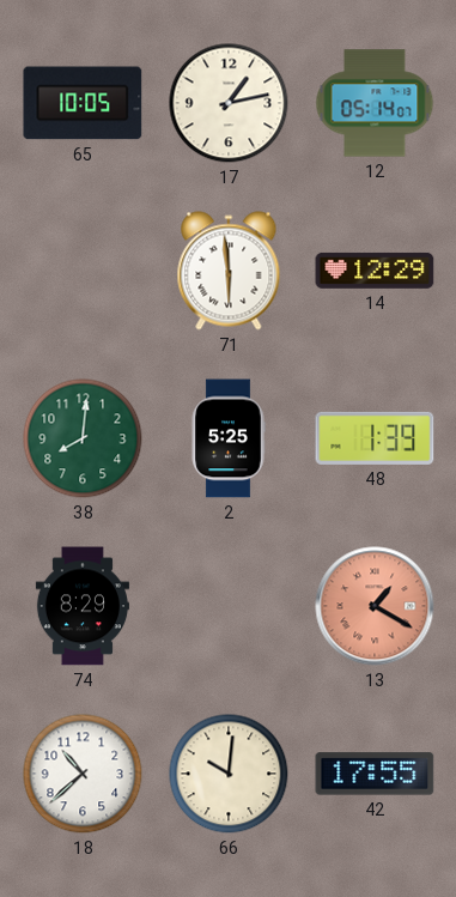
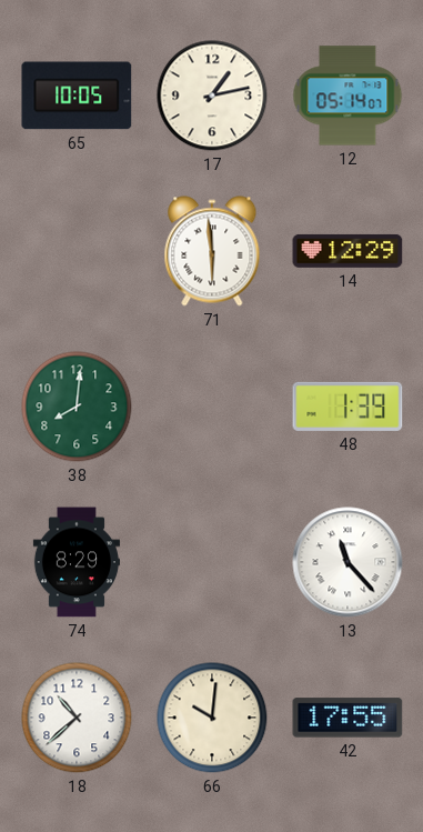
2: 5:25 -> none
13: 1:20 -> 11:23
13 dial: salmon -> white
